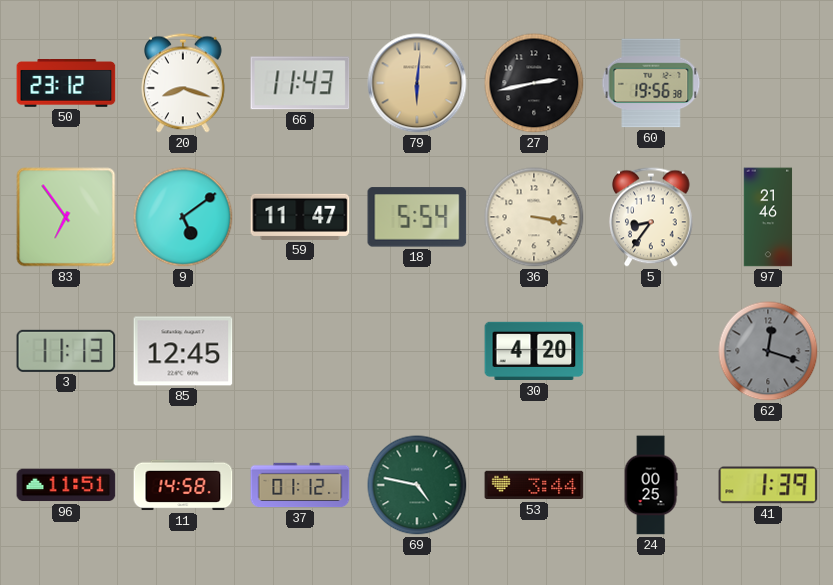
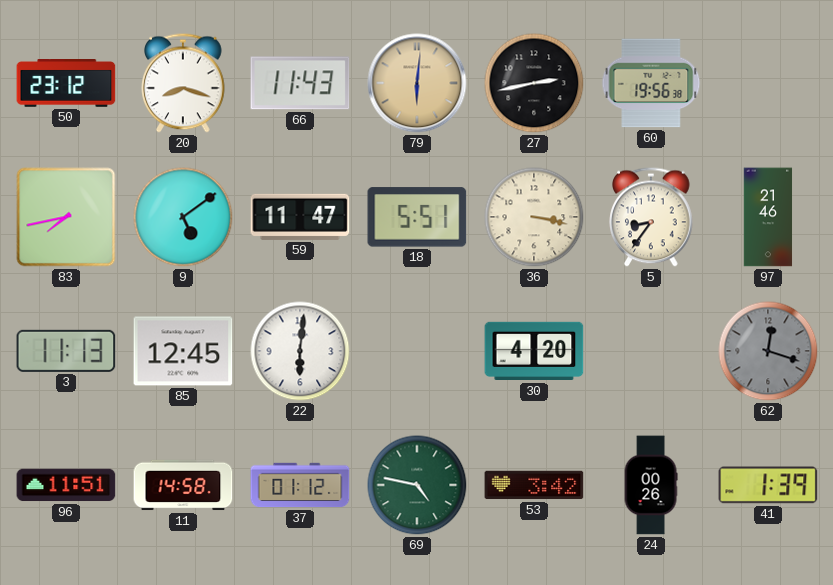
83: 6:54 -> 7:43
18: 5:54 -> 5:51
22: none -> 6:01
53: 3:44 -> 3:42
24: 00:25 -> 00:26
